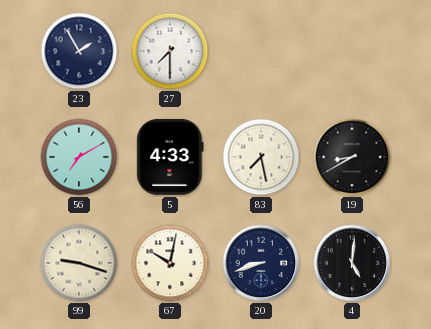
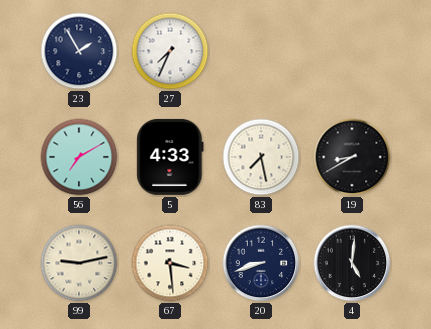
27: 7:30 -> 7:34
99: 9:18 -> 9:13
67: 10:02 -> 3:29
